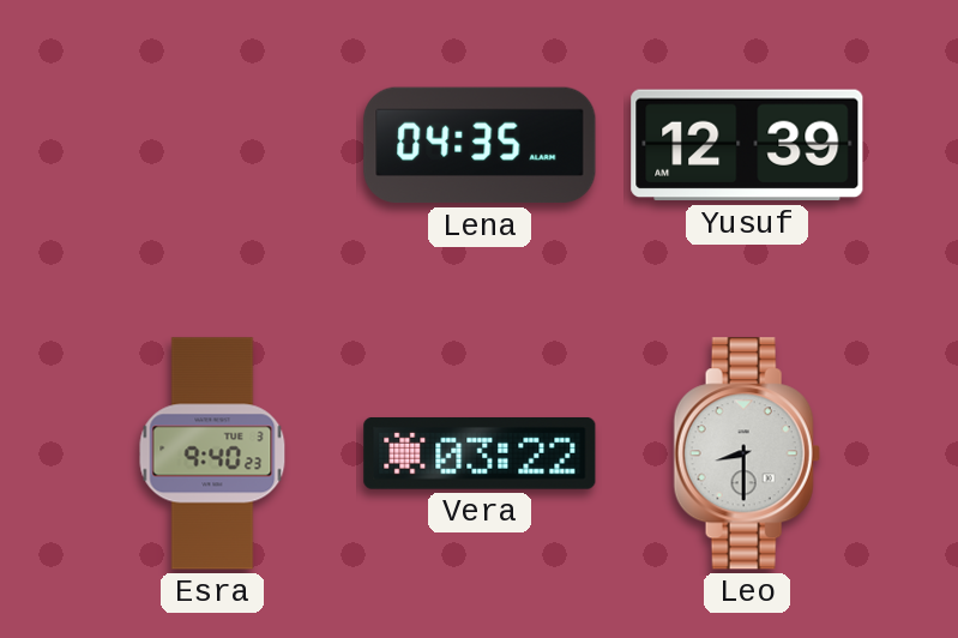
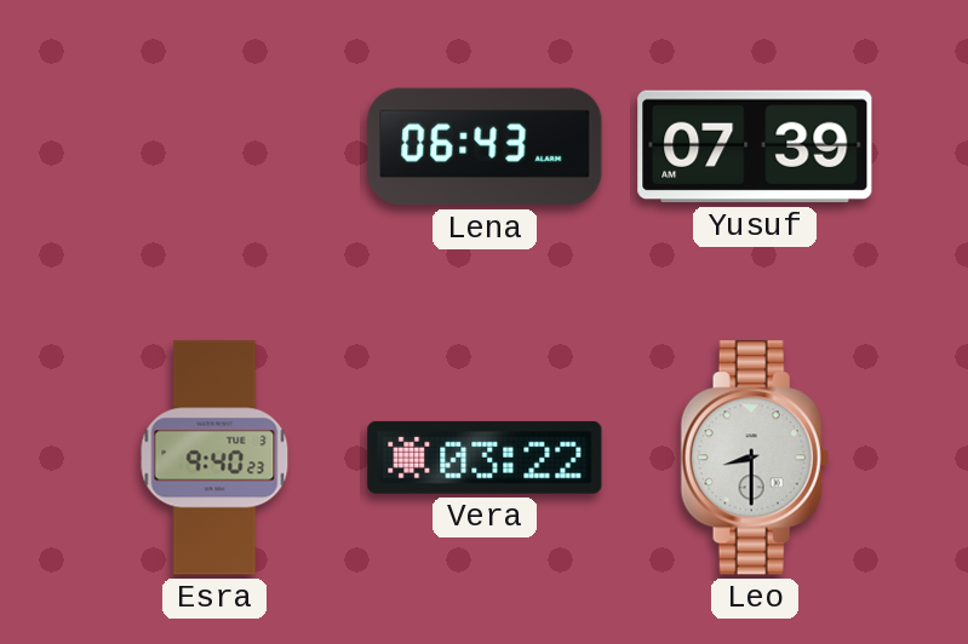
Lena: 04:35 -> 06:43
Yusuf: 12:39 -> 07:39
